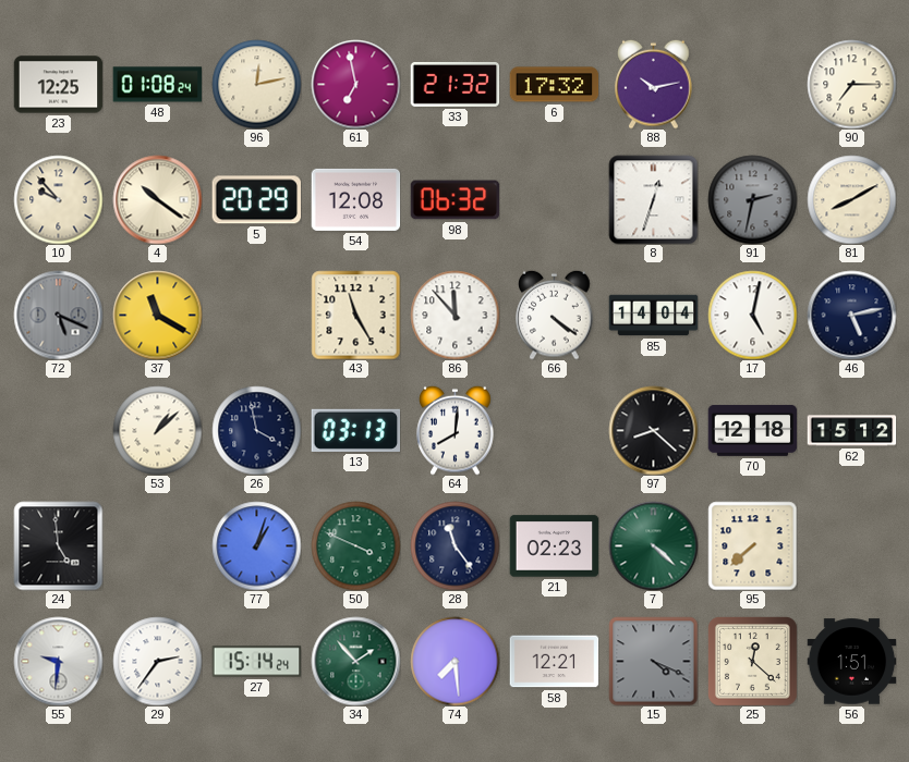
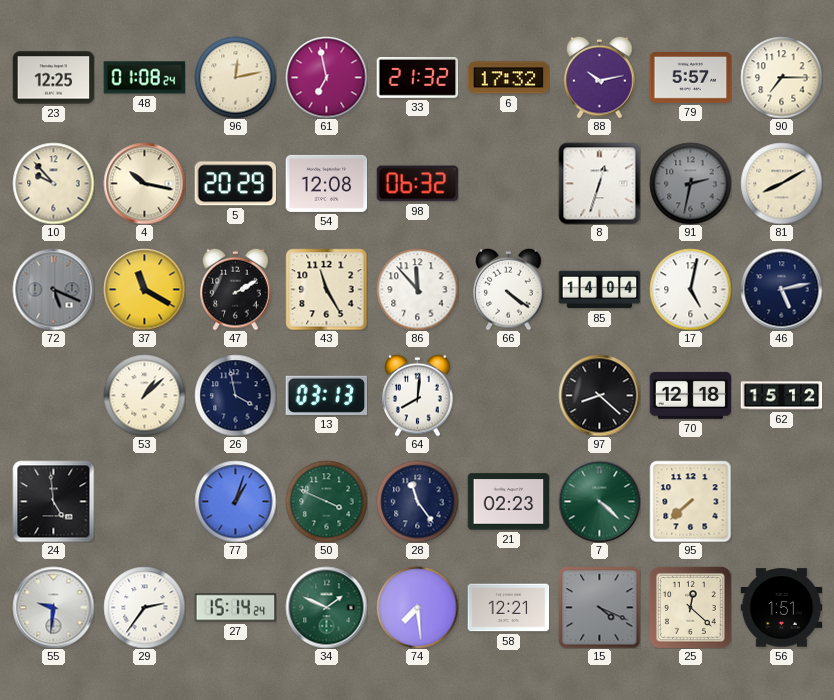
79: none -> 5:57
4: 10:21 -> 10:17
47: none -> 2:10
34: 1:53 -> 1:49
